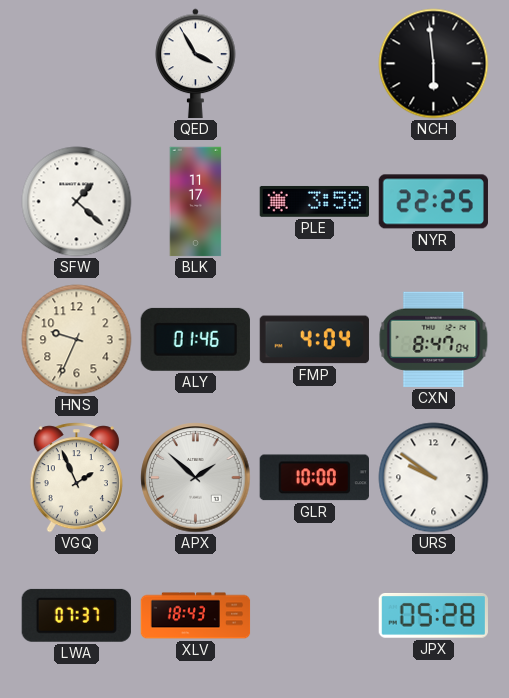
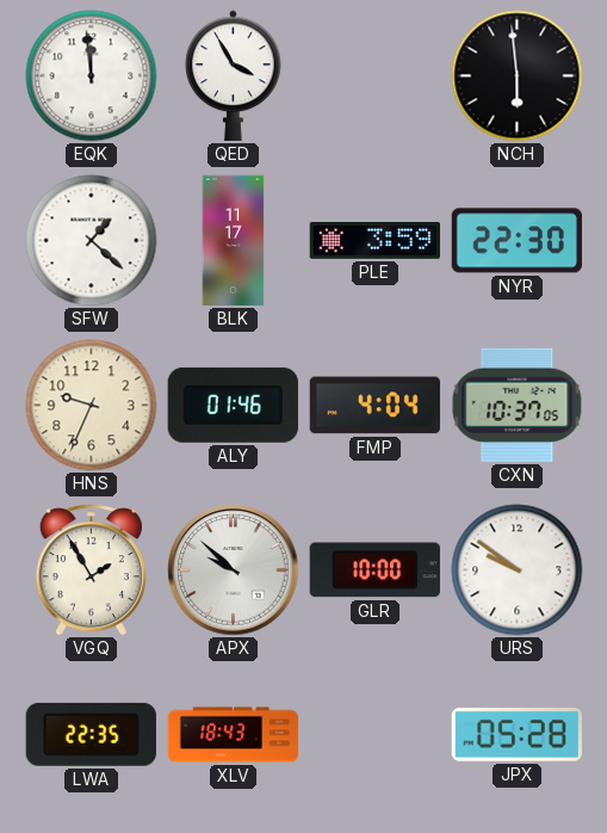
EQK: none -> 11:59
PLE: 3:58 -> 3:59
NYR: 22:25 -> 22:30
CXN: 8:47 -> 10:37
VGQ: 1:56 -> 1:55
APX: 1:52 -> 9:52
LWA: 07:37 -> 22:35
